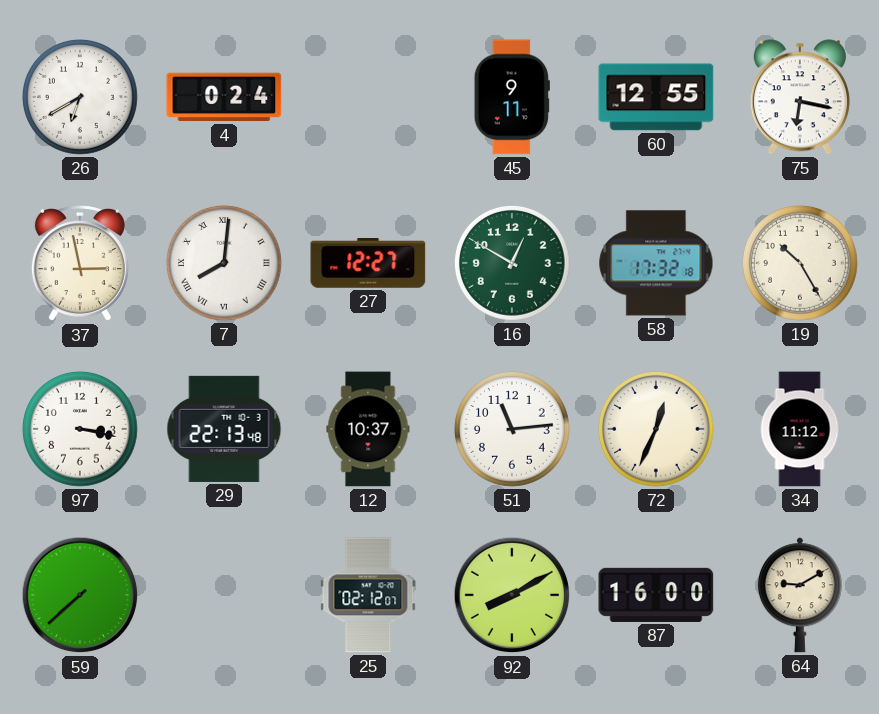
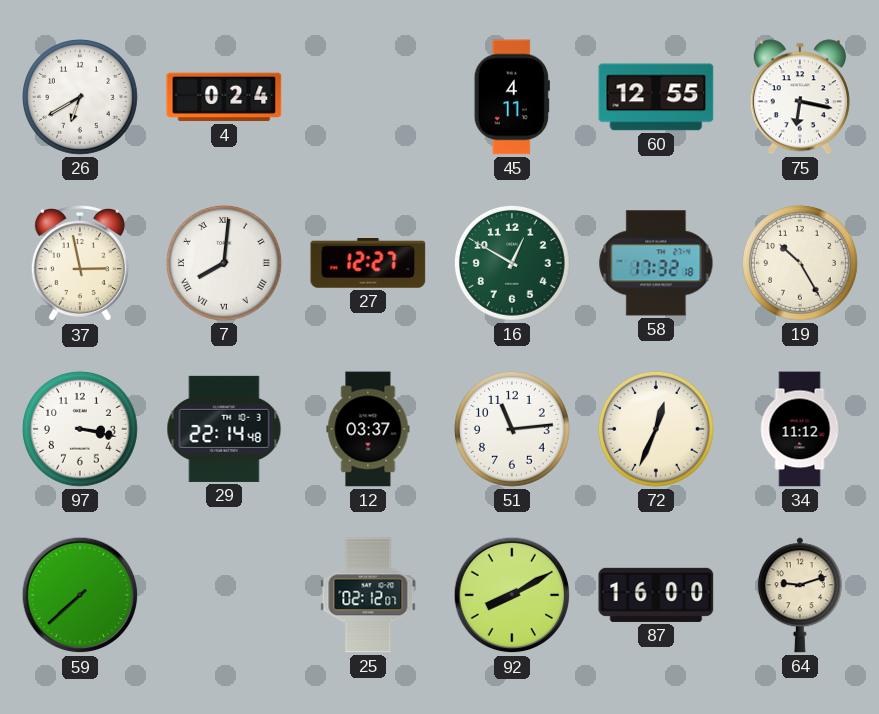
45: 9:11 -> 4:11
29: 22:13 -> 22:14
12: 10:37 -> 03:37
64: 9:10 -> 9:12
